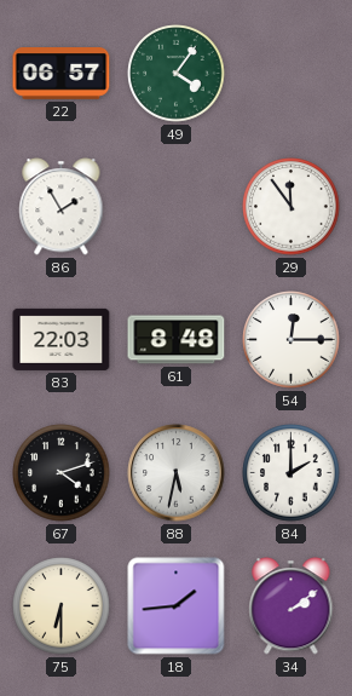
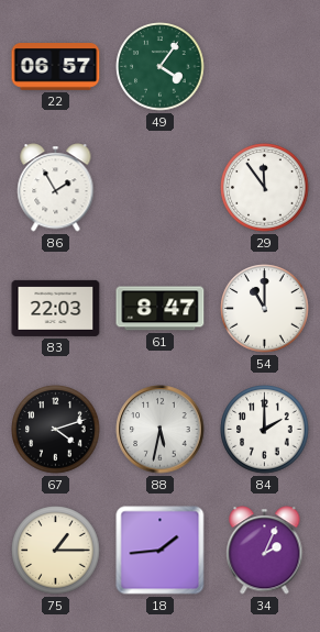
61: 8:48 -> 8:47
54: 12:15 -> 11:00
75: 6:30 -> 1:15
34: 2:09 -> 2:04
